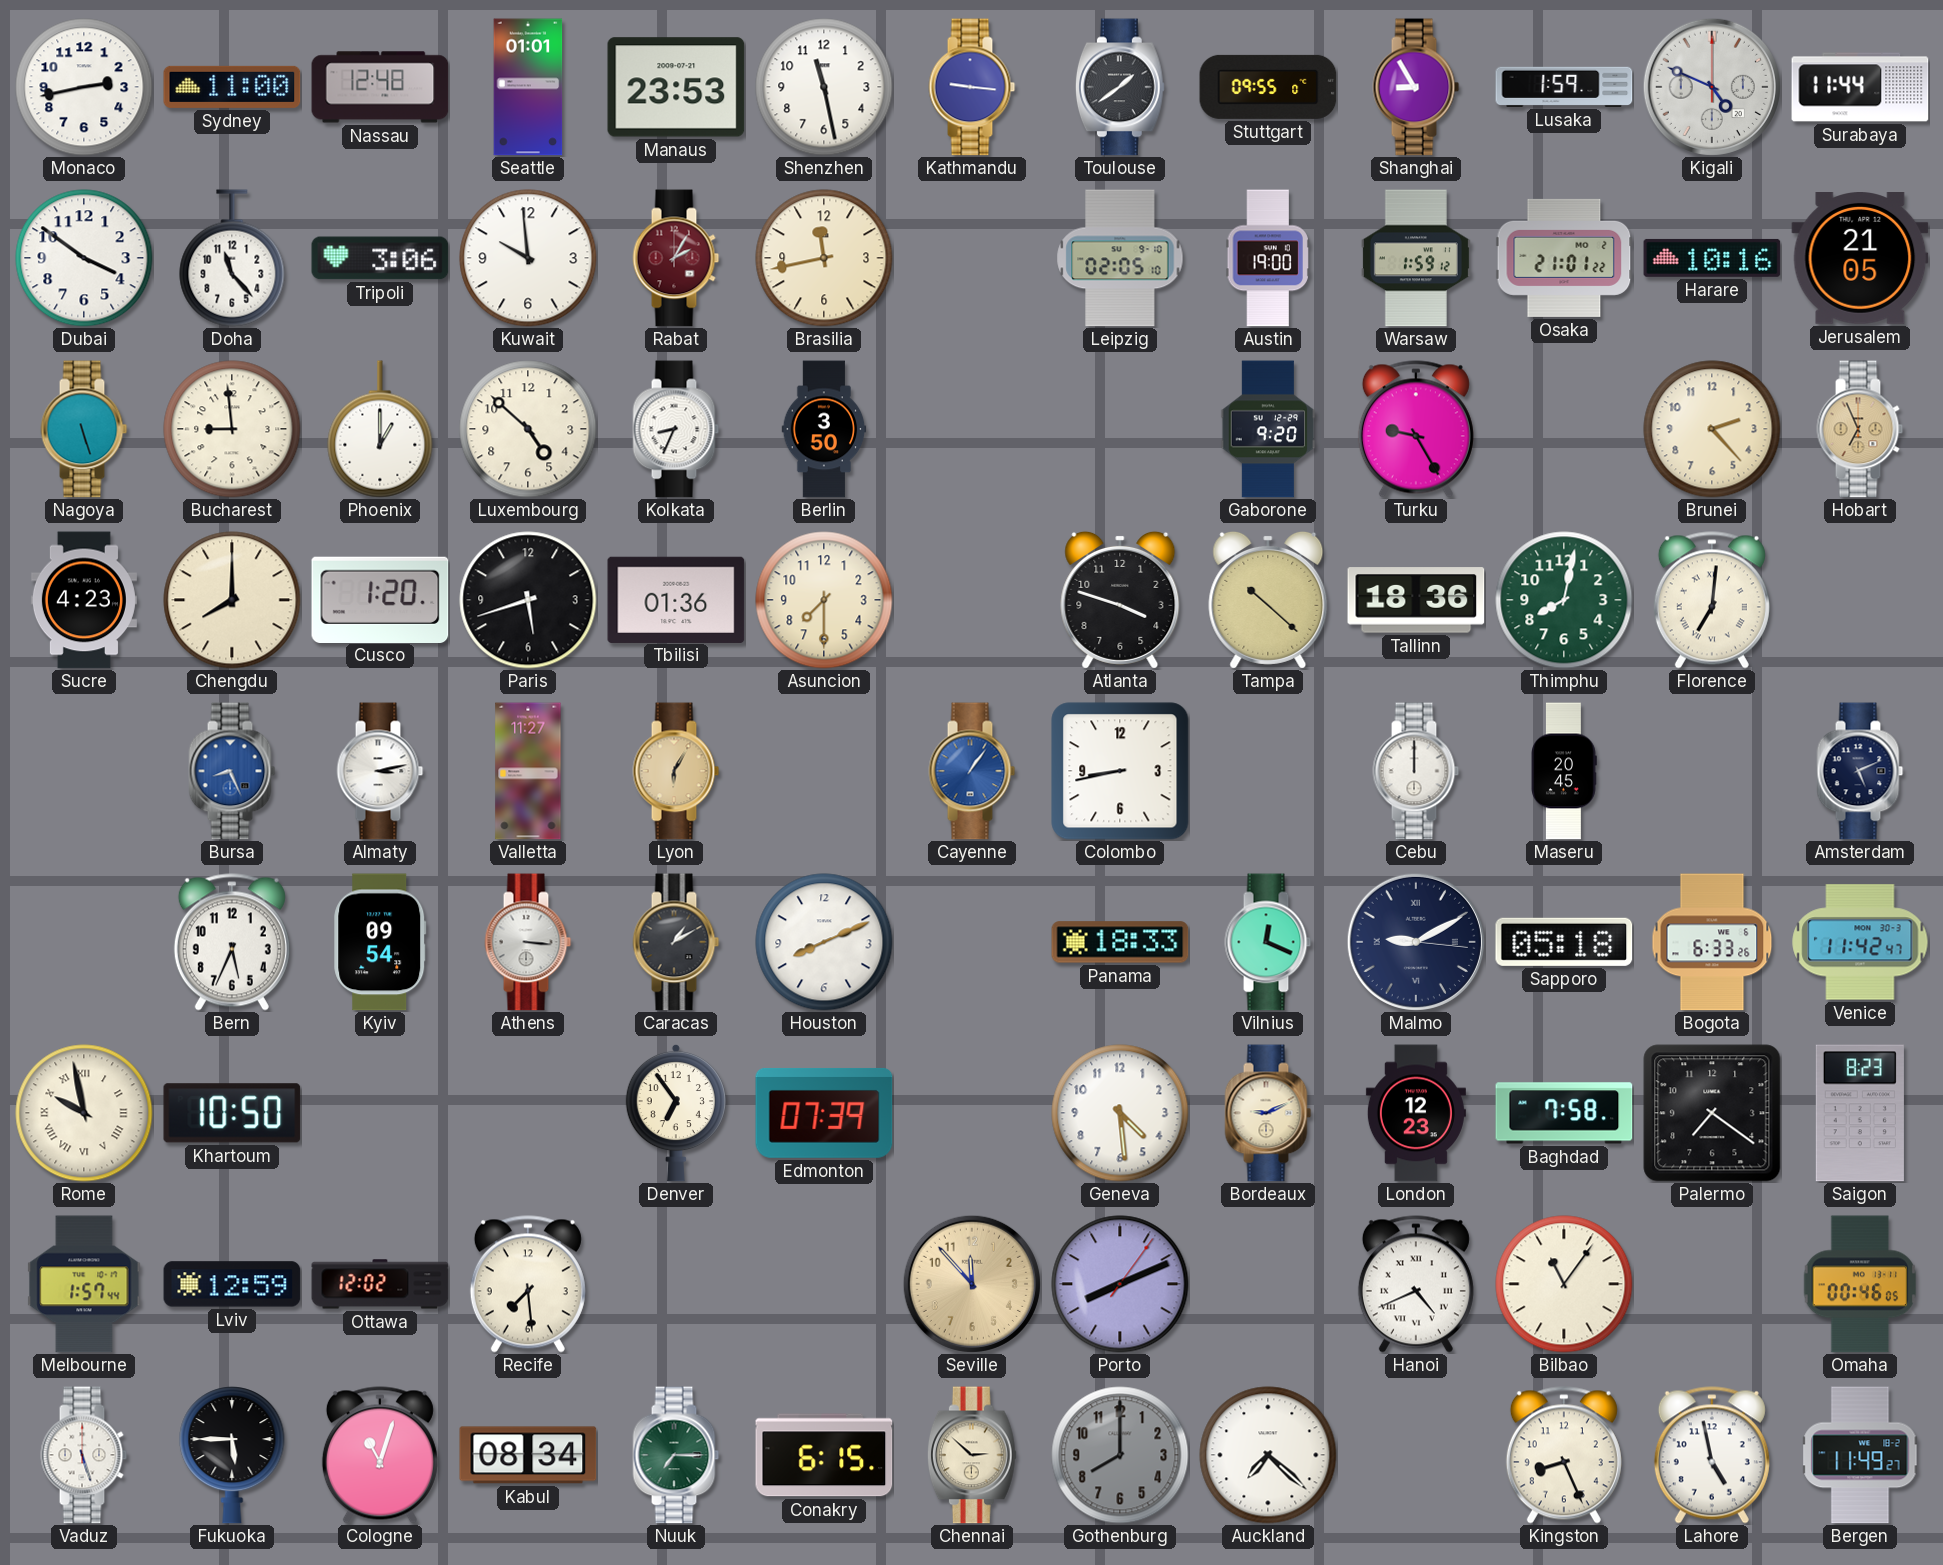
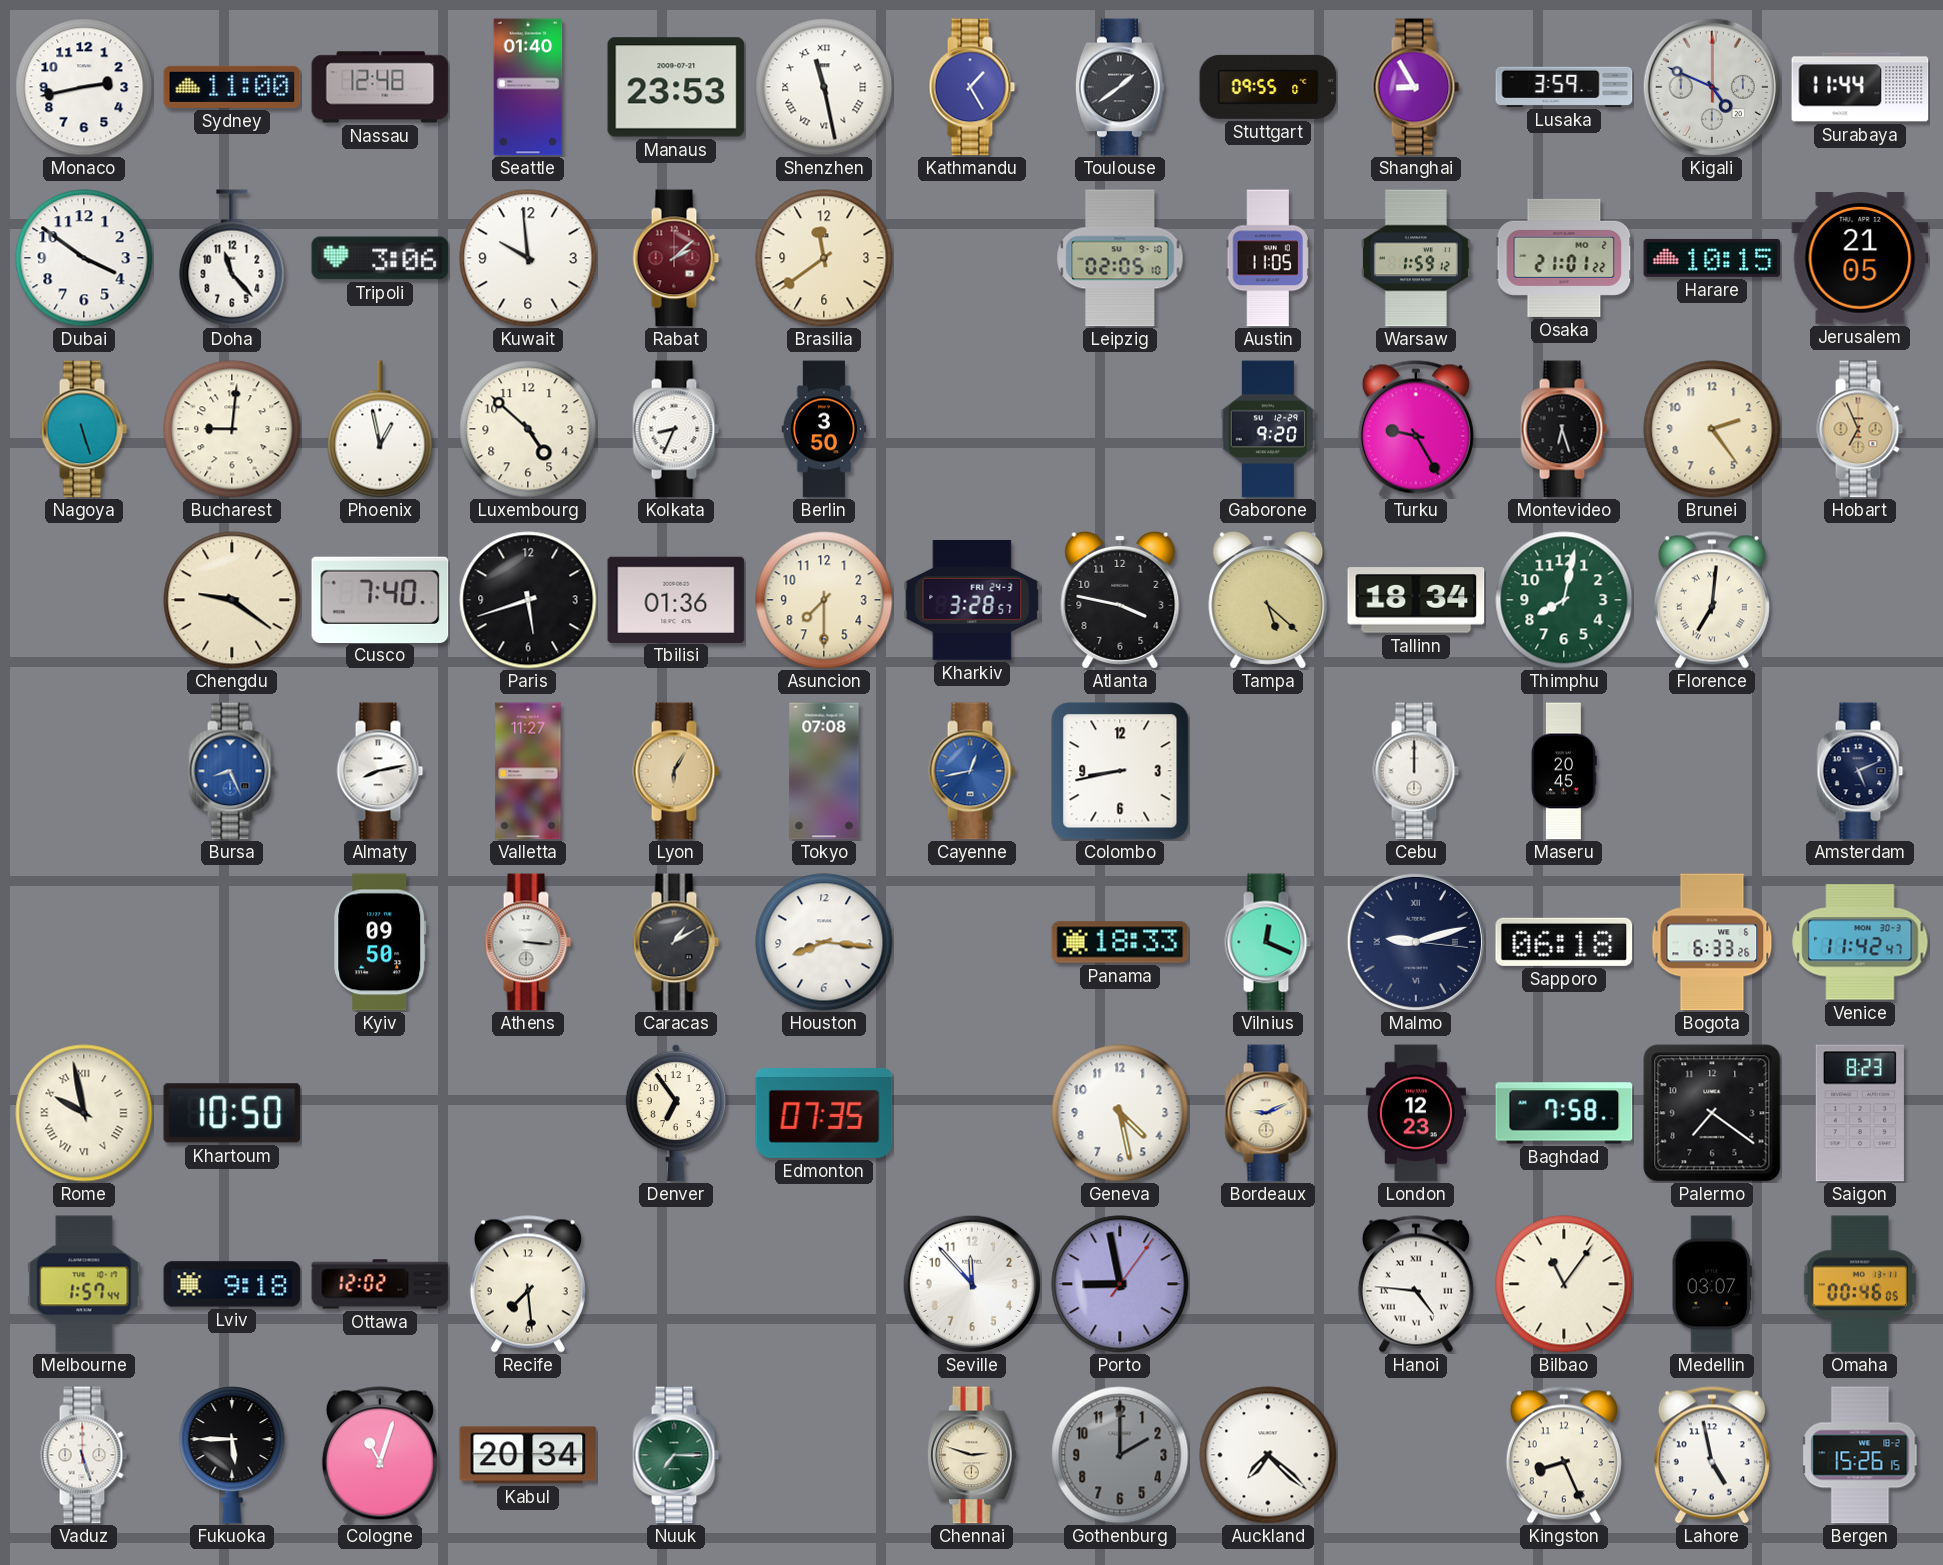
Seattle: 01:01 -> 01:40
Shenzhen numerals: Arabic -> Roman
Kathmandu: 9:16 -> 1:25
Lusaka: 1:59 -> 3:59
Rabat: 2:05 -> 2:08
Brasilia: 11:43 -> 11:39
Austin: 19:00 -> 11:05
Harare: 10:16 -> 10:15
Bucharest: 8:59 -> 9:01
Phoenix: 1:00 -> 12:58
Montevideo: none -> 6:27
Brunei: 2:23 -> 2:24
Sucre: 4:23 -> none
Chengdu: 8:00 -> 9:21
Cusco: 1:20 -> 7:40
Kharkiv: none -> 3:28
Atlanta: 3:48 -> 3:47
Tampa: 10:22 -> 5:22
Tallinn: 18:36 -> 18:34
Almaty: 3:13 -> 8:13
Tokyo: none -> 07:08
Cayenne: 1:06 -> 12:43
Bern: 5:34 -> none
Kyiv: 09:54 -> 09:50
Houston: 8:11 -> 8:16
Malmo: 9:10 -> 9:12
Sapporo: 05:18 -> 06:18
Edmonton: 07:39 -> 07:35
Geneva: 4:29 -> 4:28
Lviv: 12:59 -> 9:18
Seville dial: champagne -> white
Porto: 8:11 -> 8:58
Hanoi: 4:41 -> 4:46
Medellin: none -> 03:07
Kabul: 08:34 -> 20:34
Conakry: 6:15 -> none
Chennai: 2:52 -> 2:48
Gothenburg: 8:00 -> 2:00
Bergen: 11:49 -> 15:26
